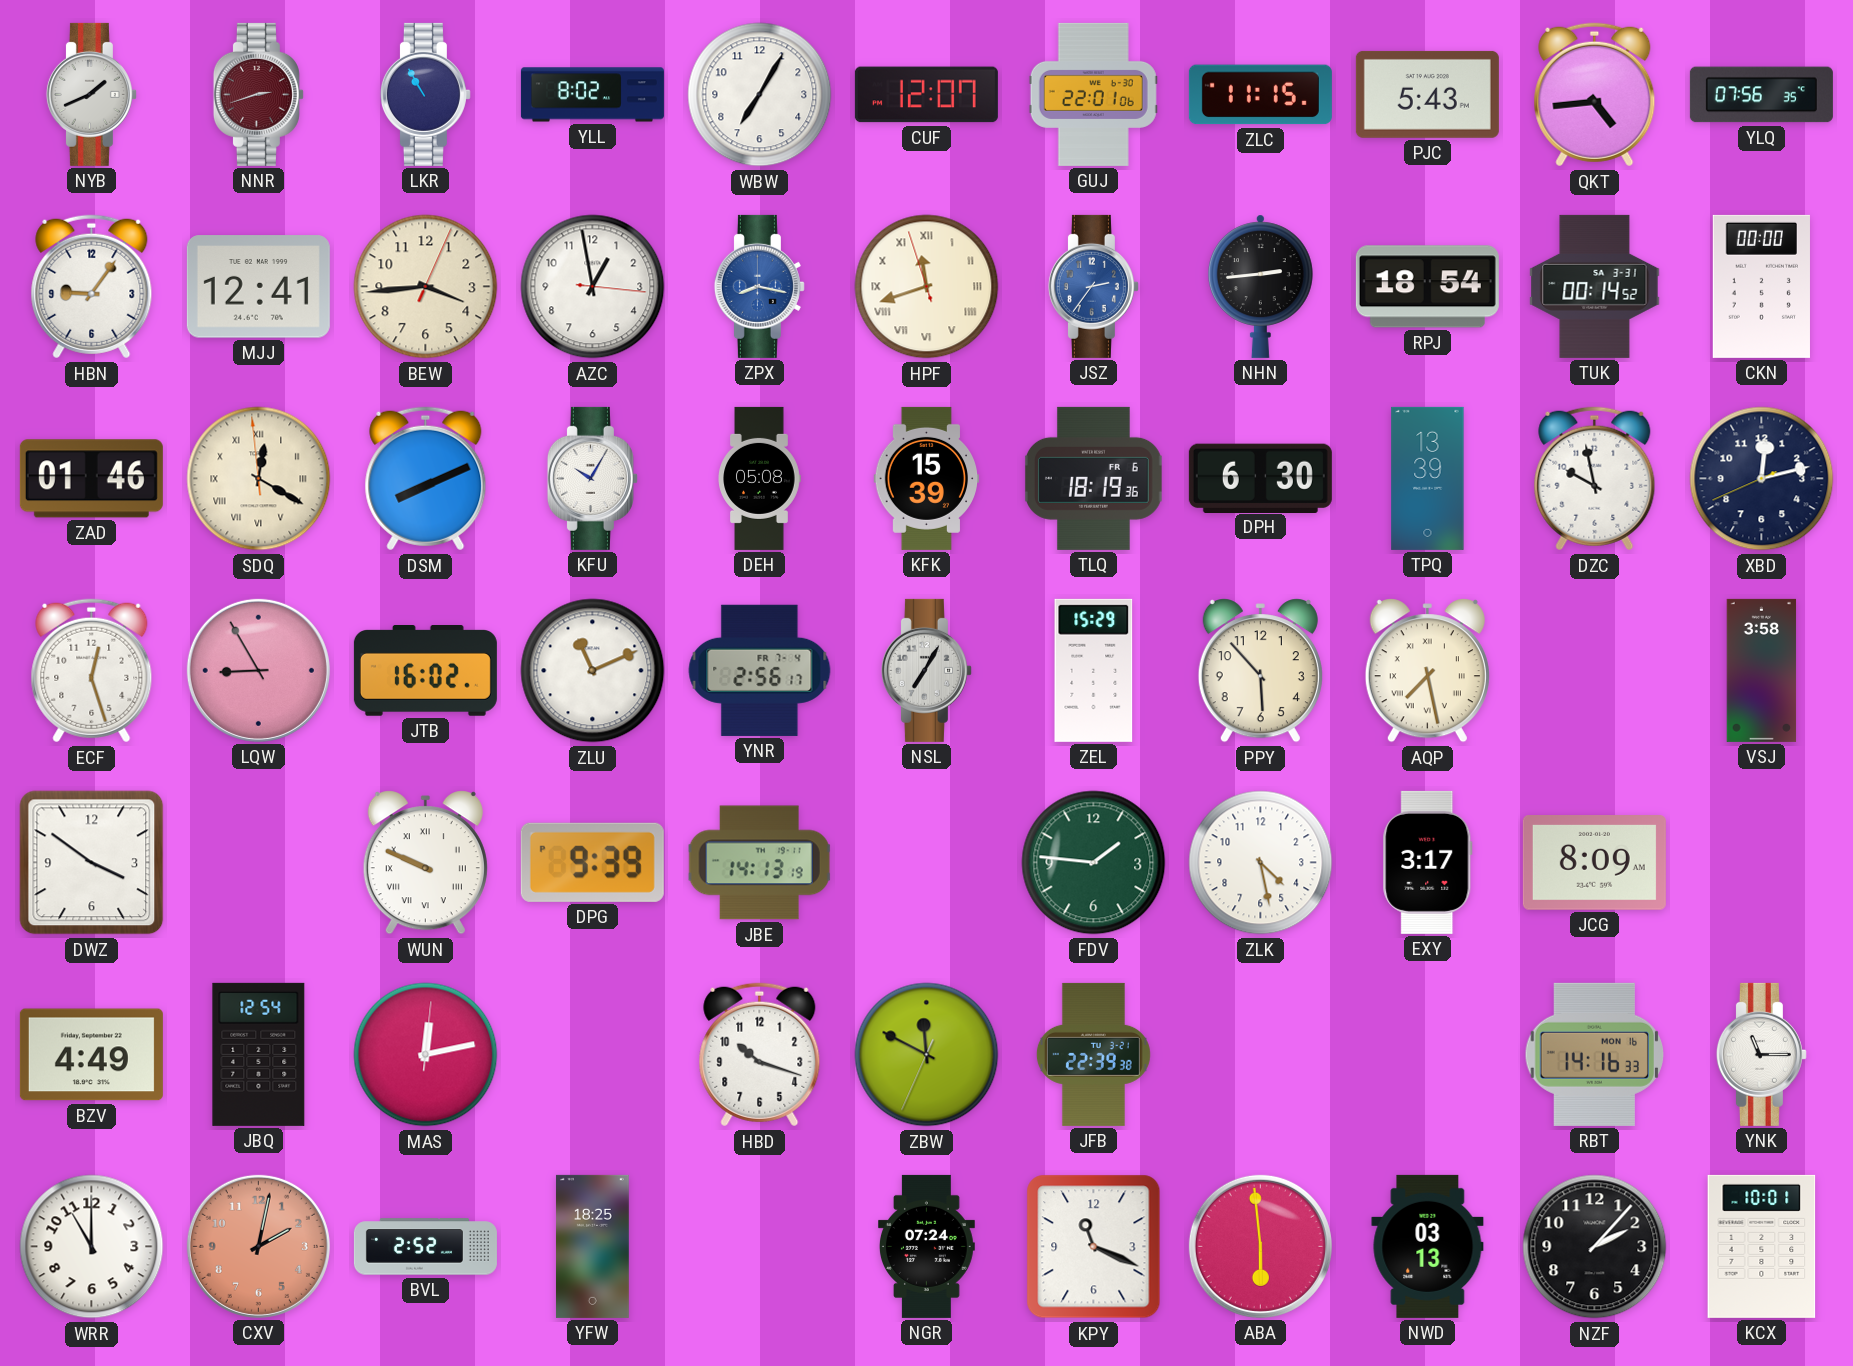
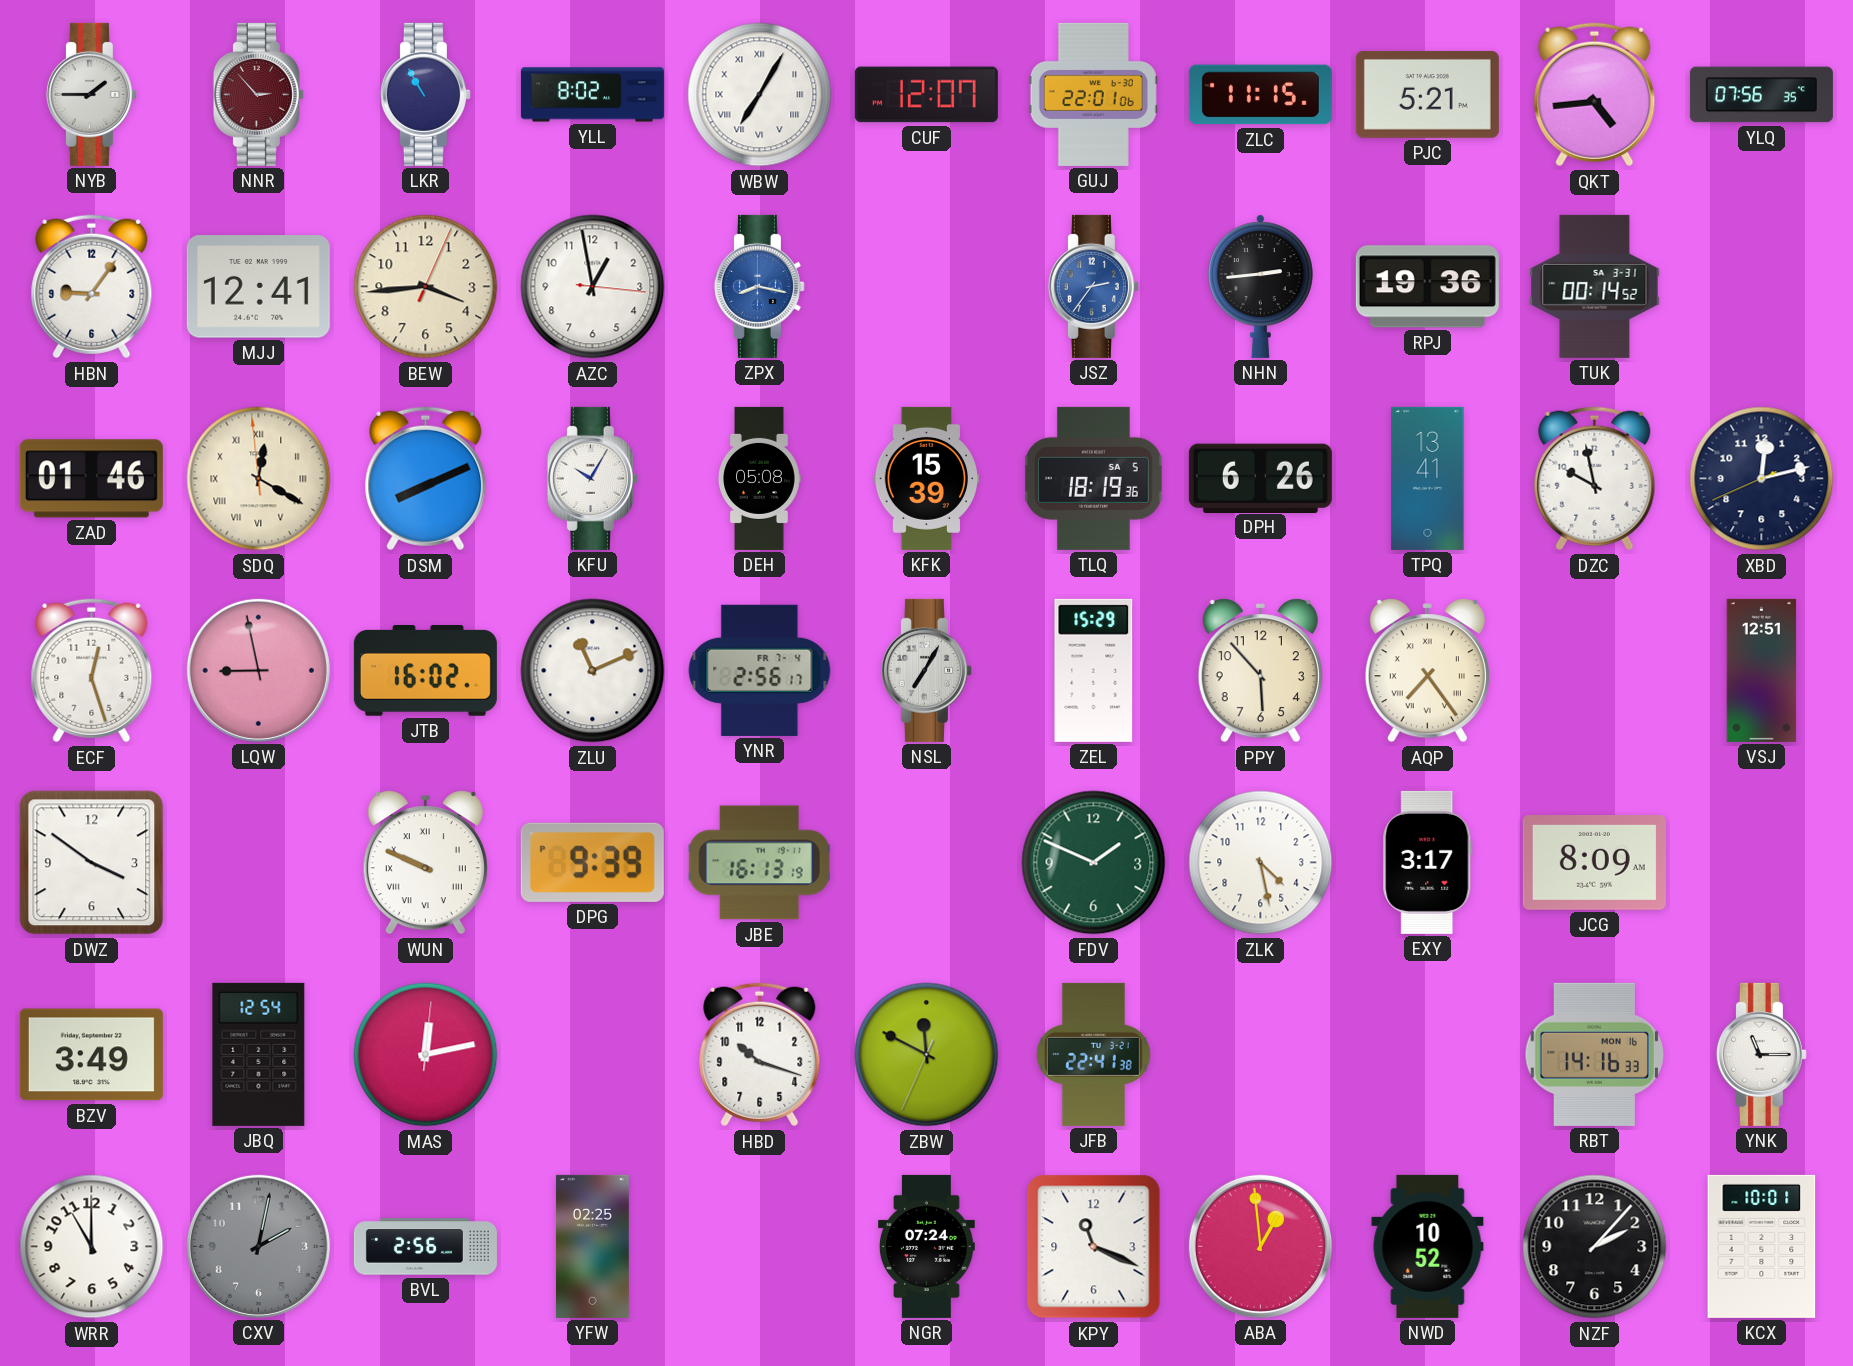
NYB: 1:41 -> 1:45
NNR: 2:42 -> 2:53
WBW numerals: Arabic -> Roman
PJC: 5:43 -> 5:21
HPF: 11:41 -> none
RPJ: 18:54 -> 19:36
CKN: 00:00 -> none
TLQ date: FR 6 -> SA 5
DPH: 6:30 -> 6:26
TPQ: 13:39 -> 13:41
LQW: 8:55 -> 8:58
AQP: 7:28 -> 7:24
VSJ: 3:58 -> 12:51
JBE: 14:13 -> 16:13
FDV: 1:46 -> 1:49
BZV: 4:49 -> 3:49
JFB: 22:39 -> 22:41
CXV dial: salmon -> grey
BVL: 2:52 -> 2:56
YFW: 18:25 -> 02:25
ABA: 5:59 -> 12:59
NWD: 03:13 -> 10:52
